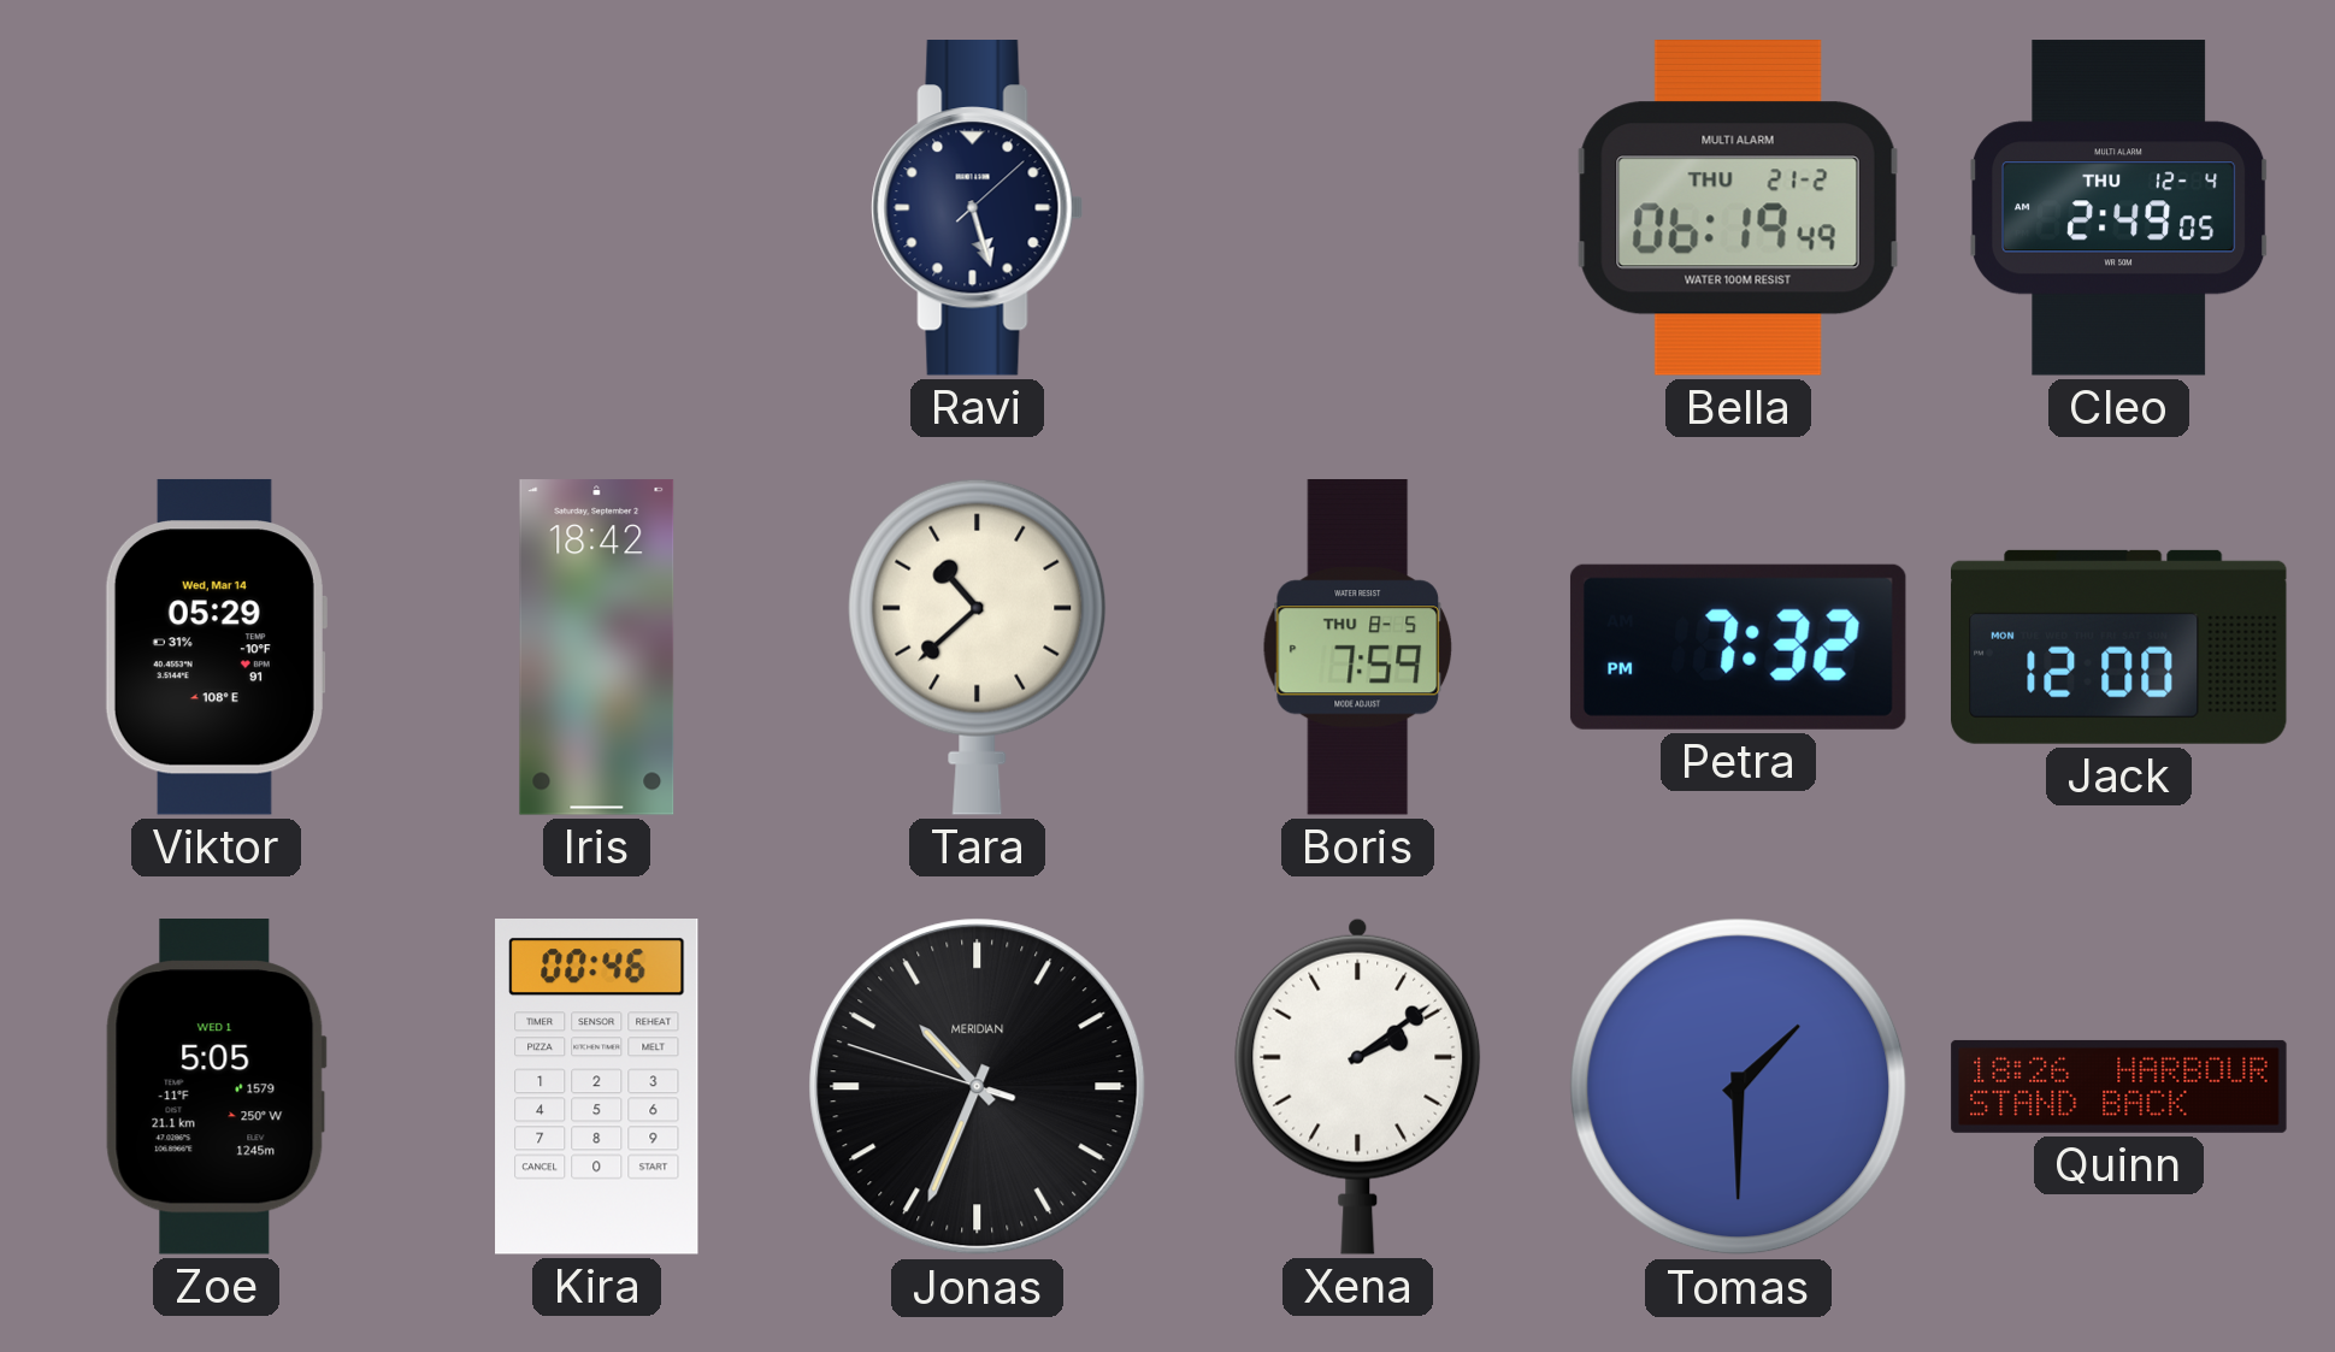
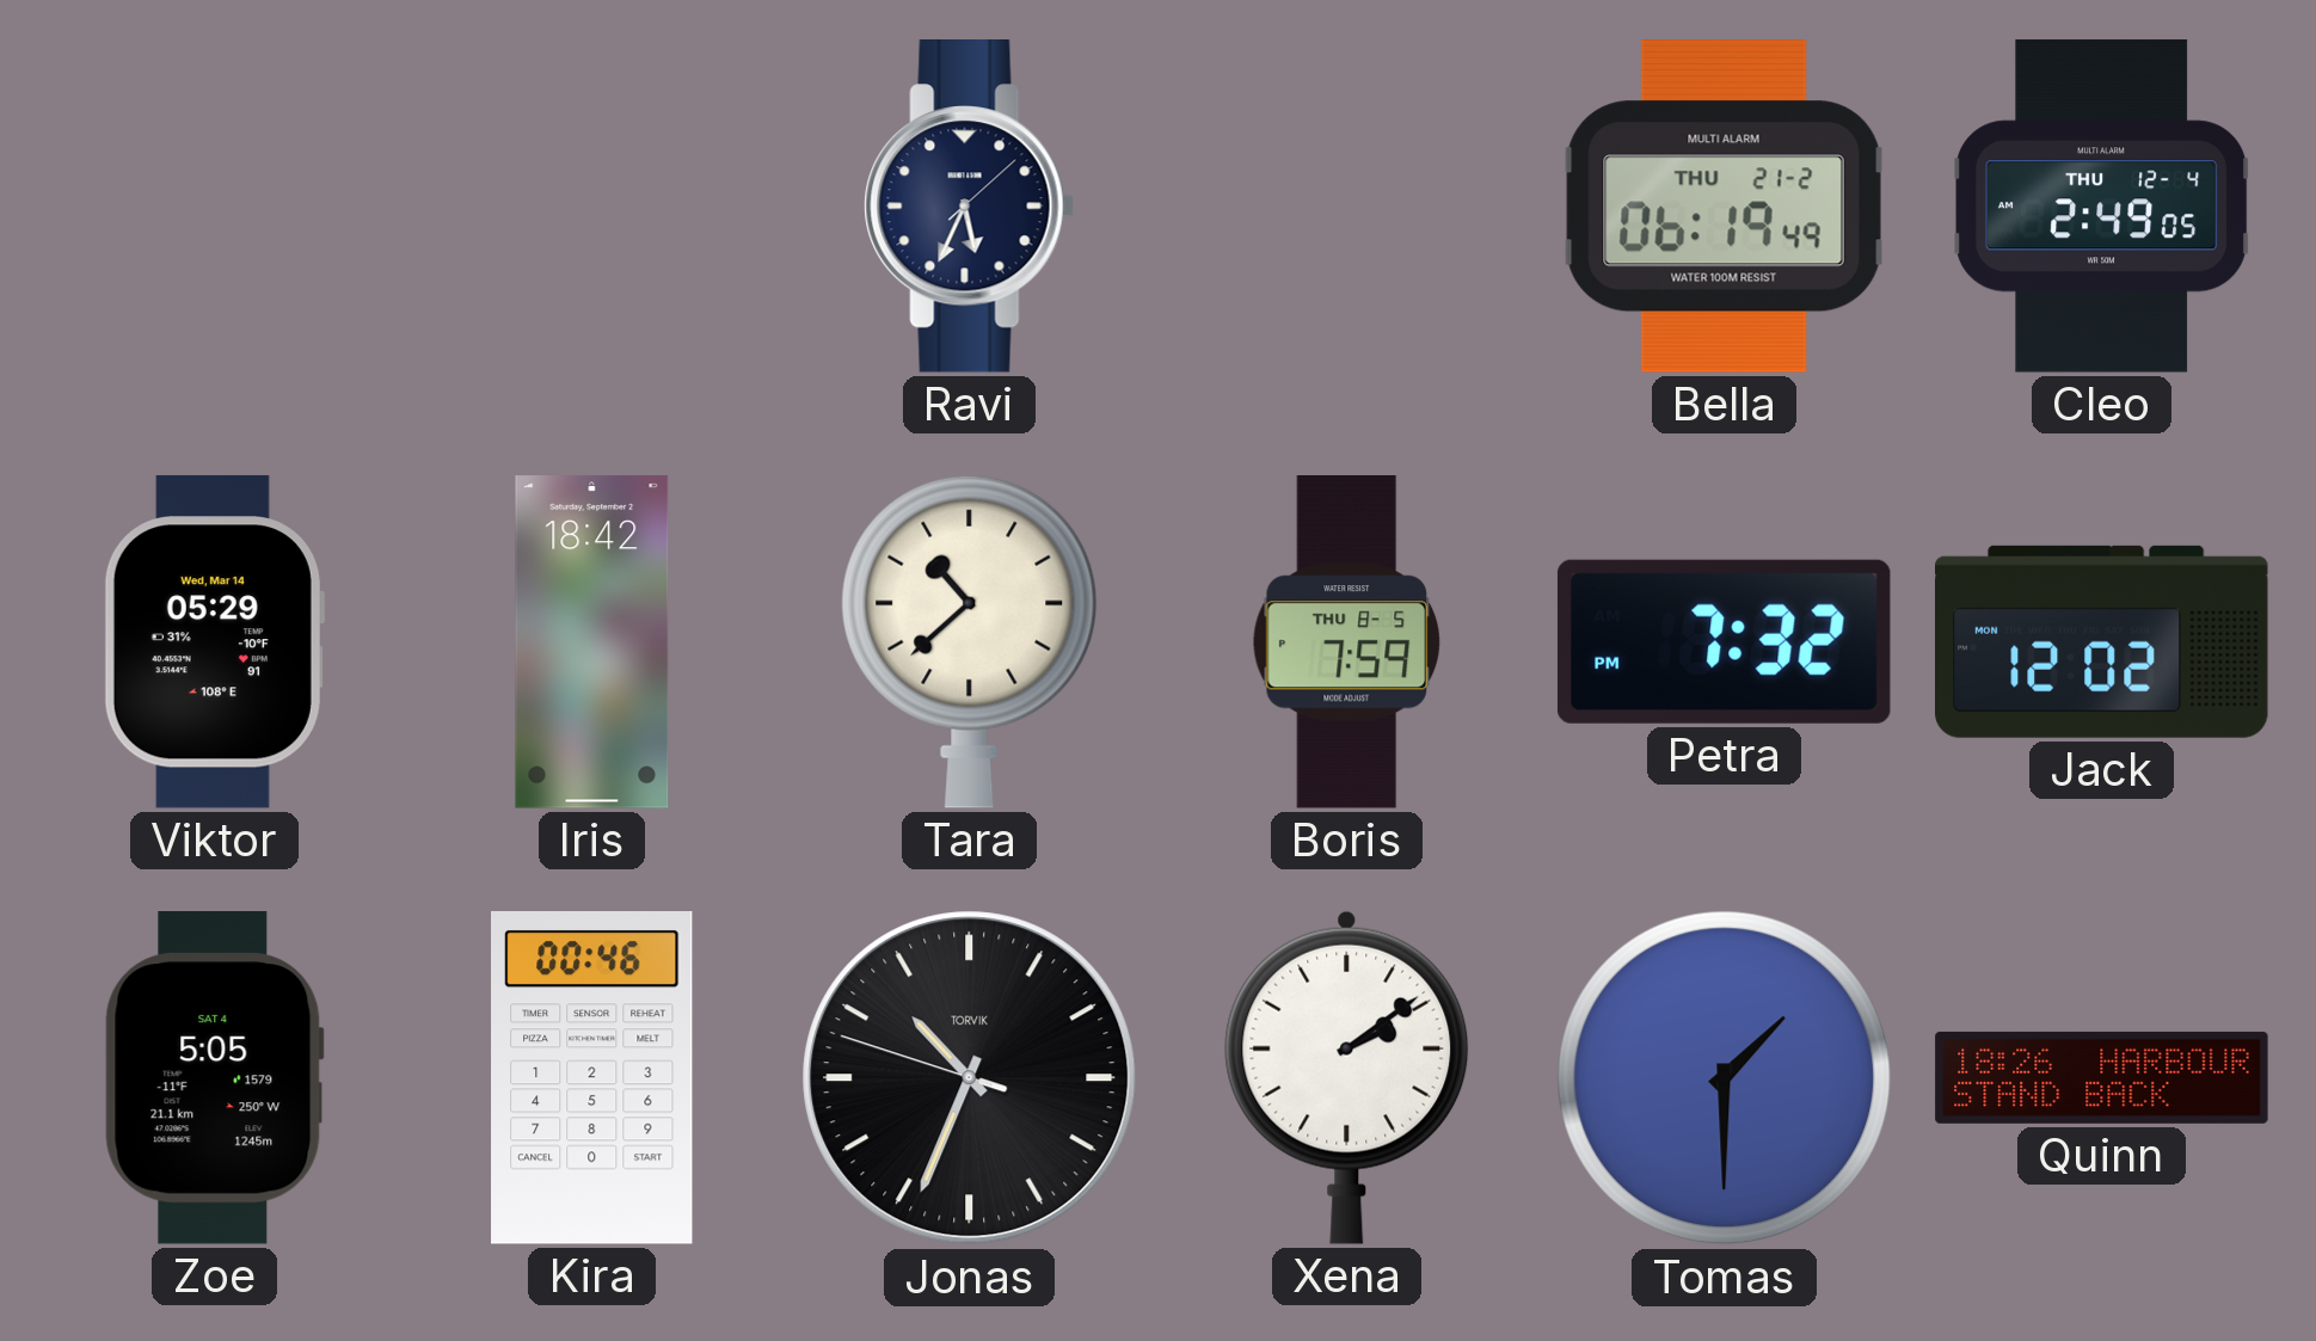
Ravi: 5:27 -> 5:34
Jack: 12:00 -> 12:02
Zoe date: WED 1 -> SAT 4
Jonas brand: MERIDIAN -> TORVIK
